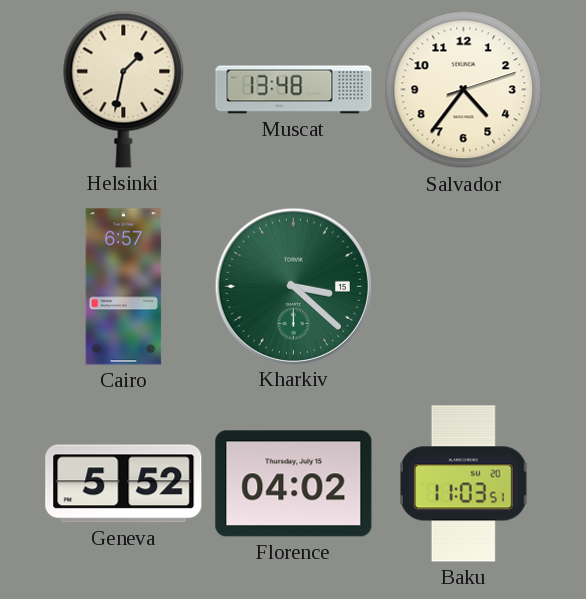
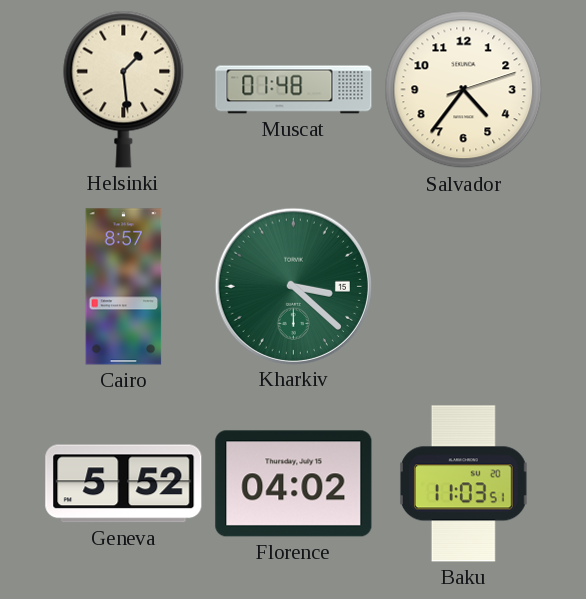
Helsinki: 1:32 -> 1:29
Muscat: 13:48 -> 01:48
Cairo: 6:57 -> 8:57
